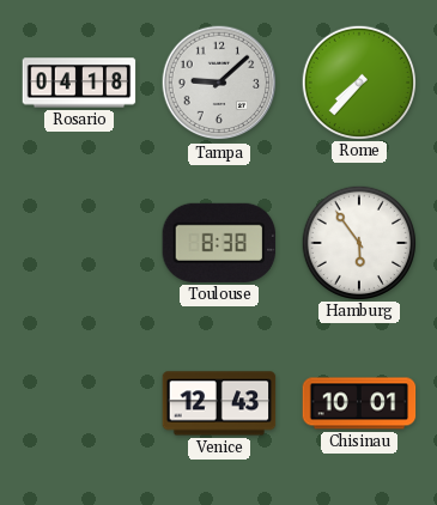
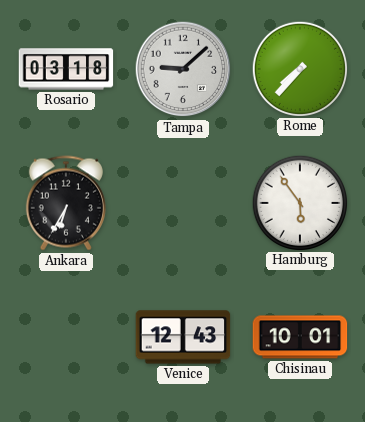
Rosario: 04:18 -> 03:18
Ankara: none -> 6:35
Toulouse: 8:38 -> none
